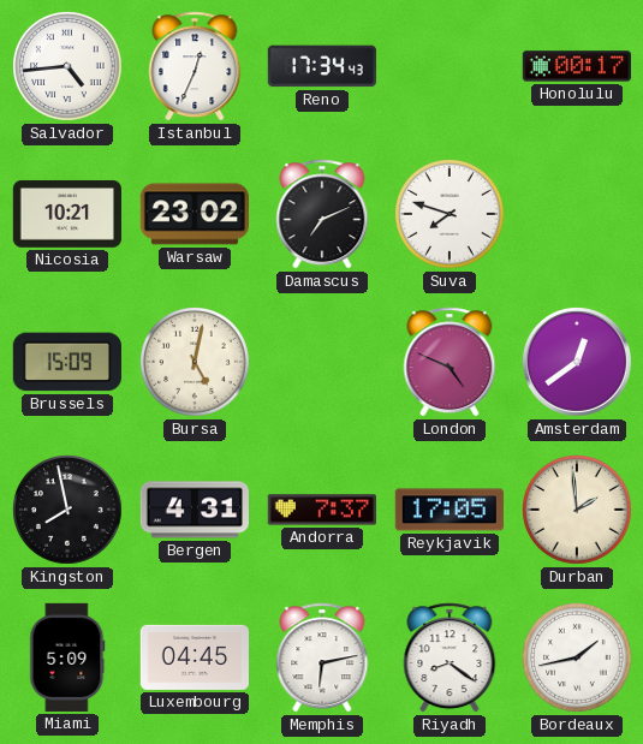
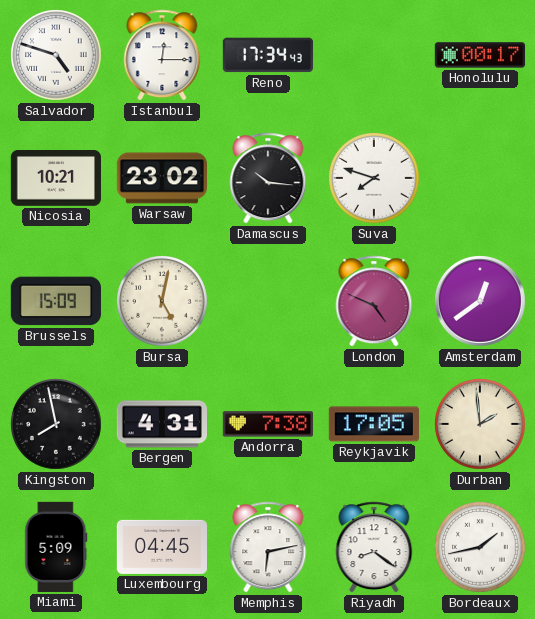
Salvador: 4:44 -> 4:48
Istanbul: 12:34 -> 12:15
Damascus: 7:11 -> 10:16
Andorra: 7:37 -> 7:38
